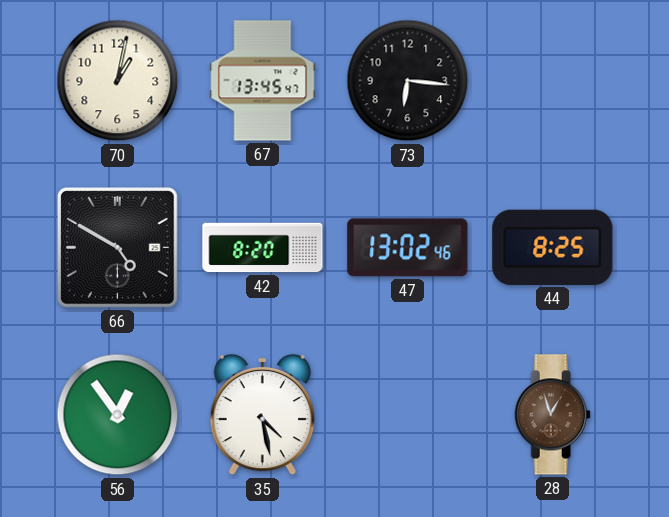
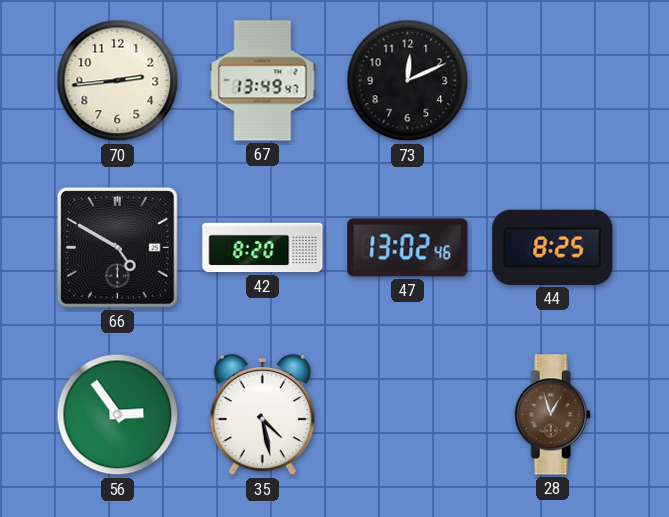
70: 1:02 -> 2:44
67: 13:45 -> 13:49
73: 6:16 -> 12:11
56: 12:54 -> 2:54
